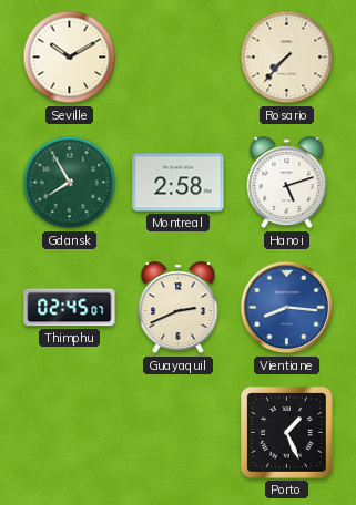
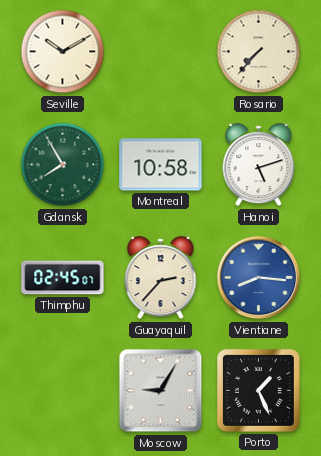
Montreal: 2:58 -> 10:58
Guayaquil: 2:41 -> 2:37
Moscow: none -> 9:05
